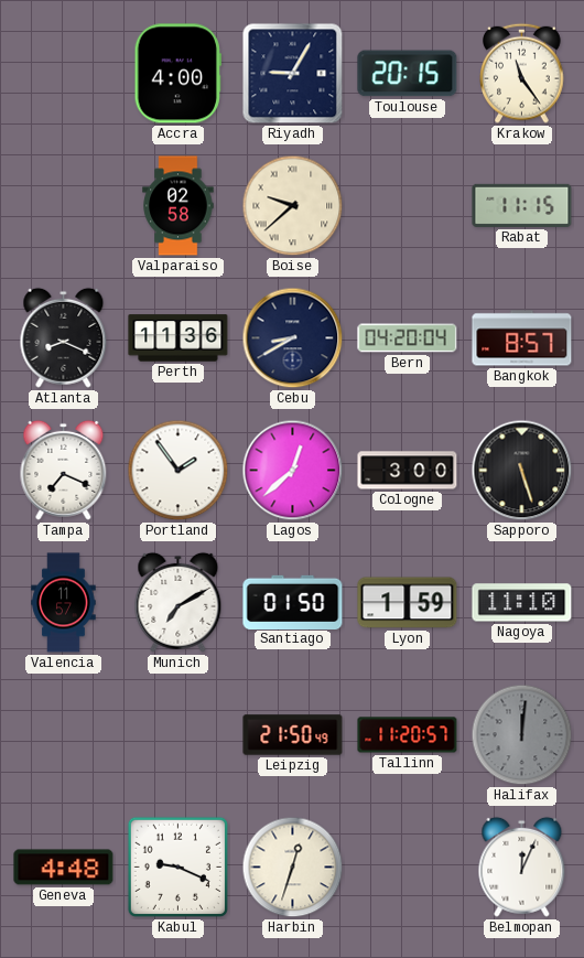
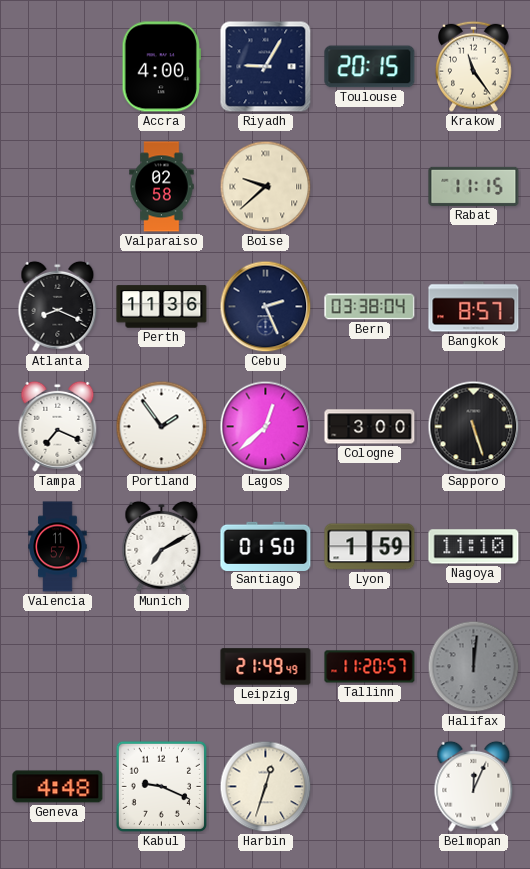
Cebu: 8:40 -> 2:26
Bern: 04:20 -> 03:38
Leipzig: 21:50 -> 21:49
